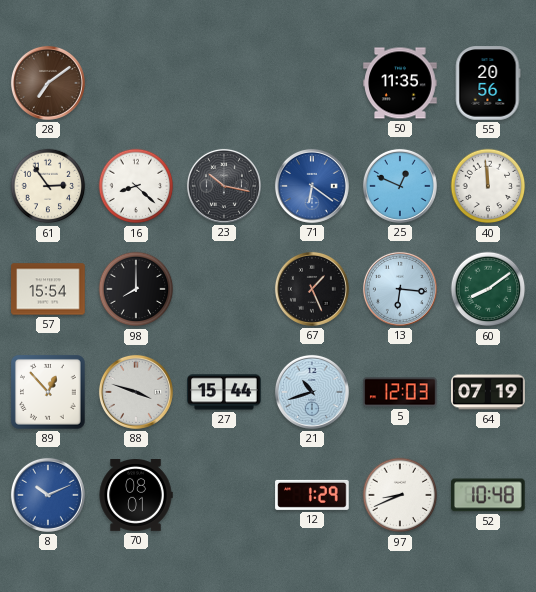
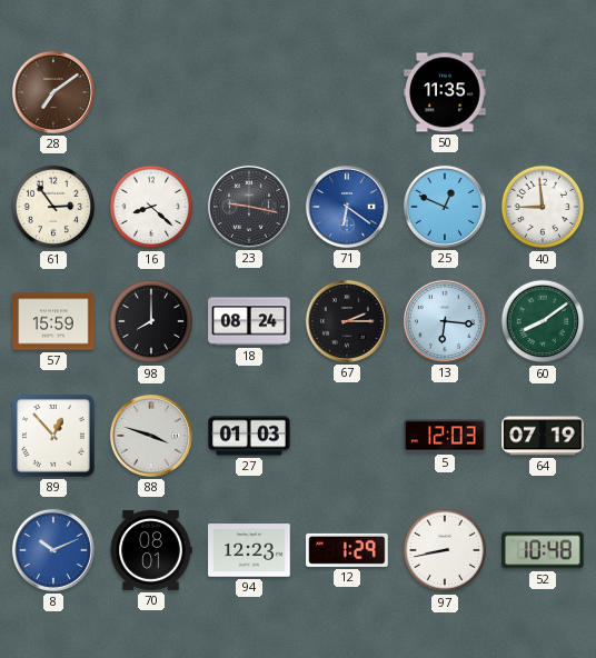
55: 20:56 -> none
23: 10:17 -> 9:17
40: 11:59 -> 8:59
57: 15:54 -> 15:59
18: none -> 08:24
67: 1:26 -> 2:15
27: 15:44 -> 01:03
21: 10:42 -> none
94: none -> 12:23
97: 8:41 -> 8:43
